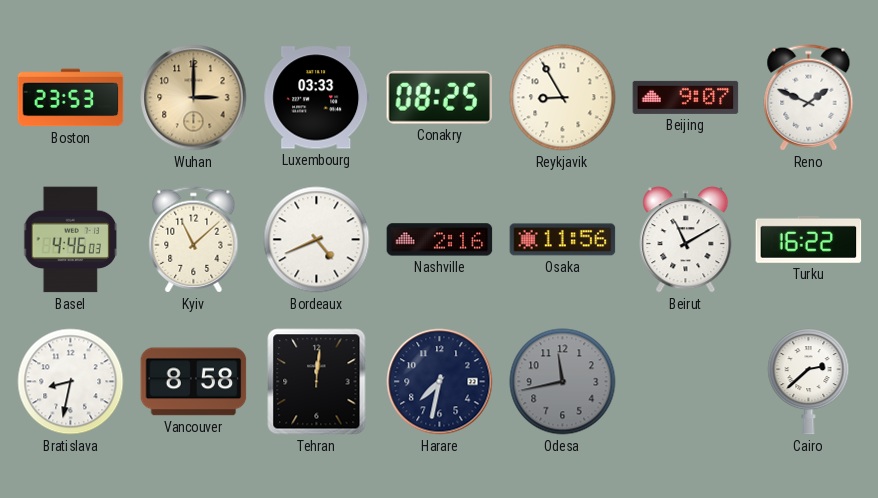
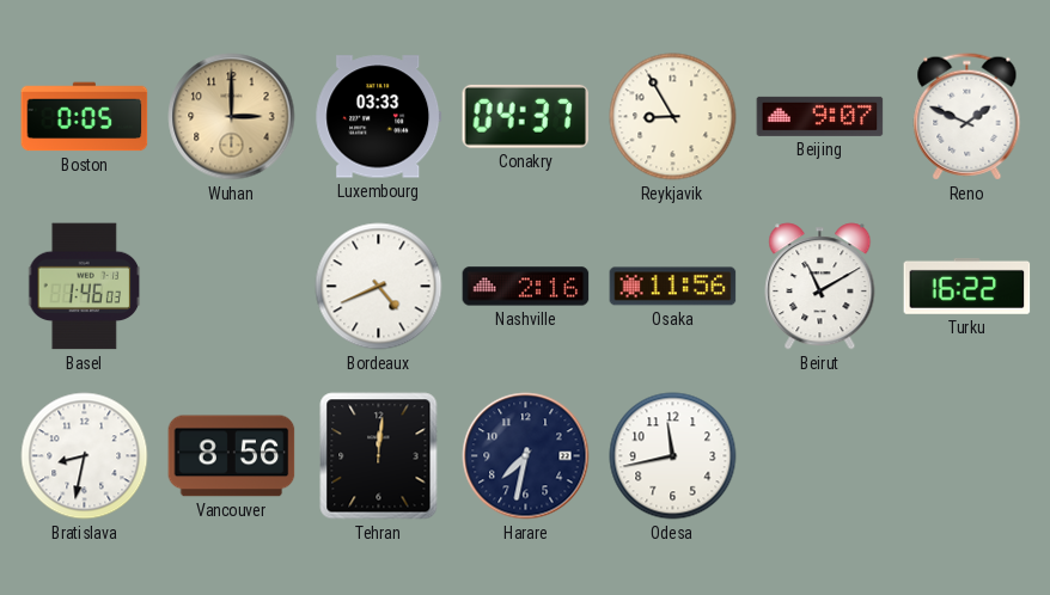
Boston: 23:53 -> 0:05
Conakry: 08:25 -> 04:37
Basel: 4:46 -> 1:46
Kyiv: 11:08 -> none
Vancouver: 8:58 -> 8:56
Odesa dial: grey -> white
Cairo: 2:38 -> none
